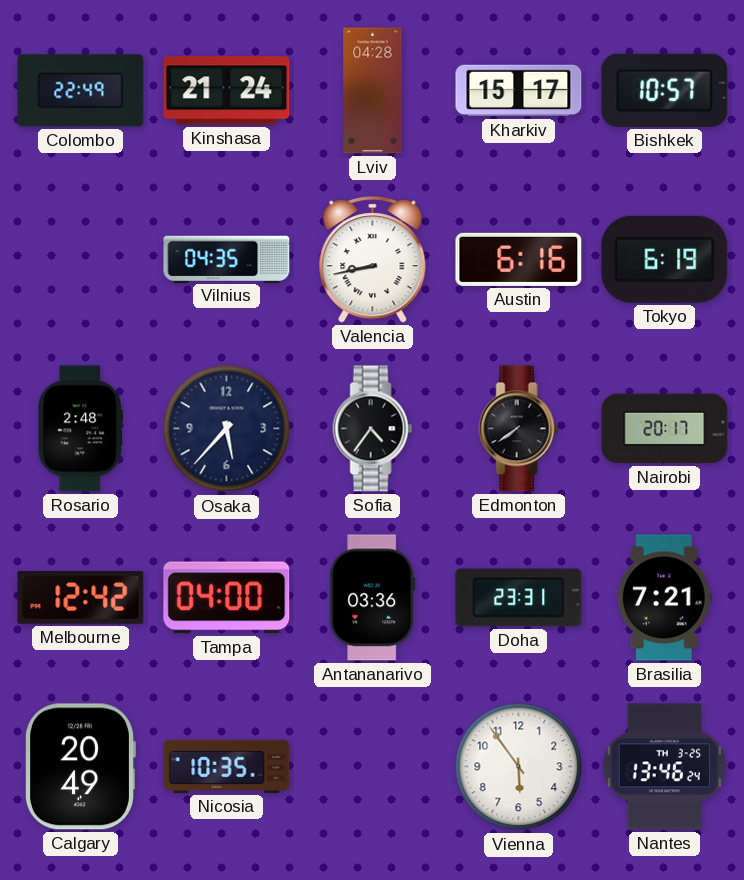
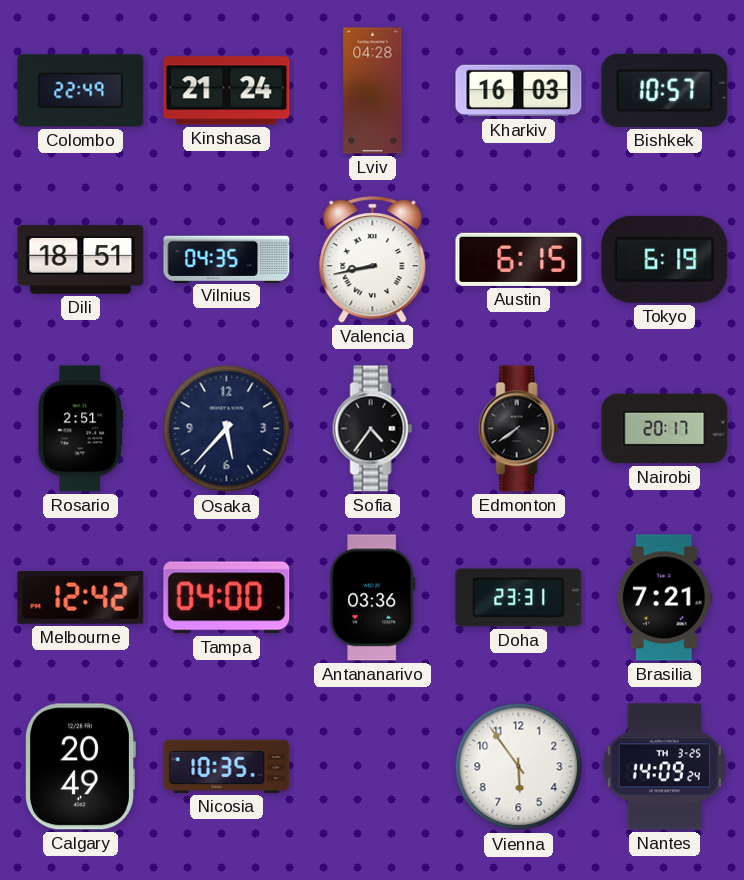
Kharkiv: 15:17 -> 16:03
Dili: none -> 18:51
Austin: 6:16 -> 6:15
Rosario: 2:48 -> 2:51
Nantes: 13:46 -> 14:09
